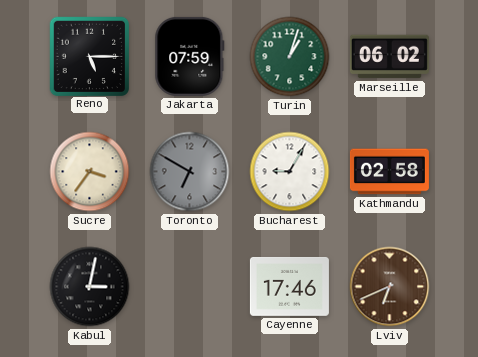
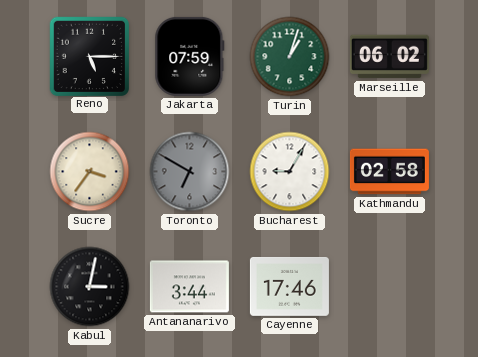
Antananarivo: none -> 3:44
Lviv: 6:41 -> none
